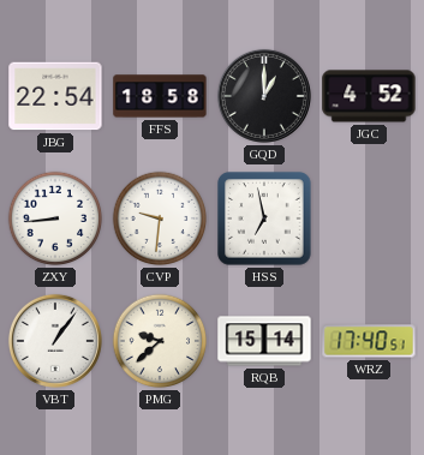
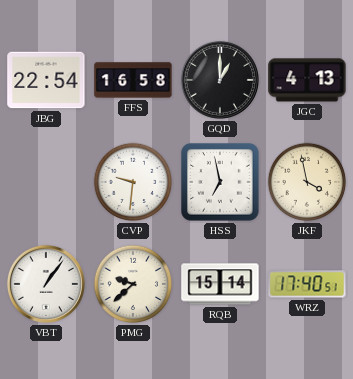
FFS: 18:58 -> 16:58
JGC: 4:52 -> 4:13
ZXY: 8:44 -> none
JKF: none -> 3:58
